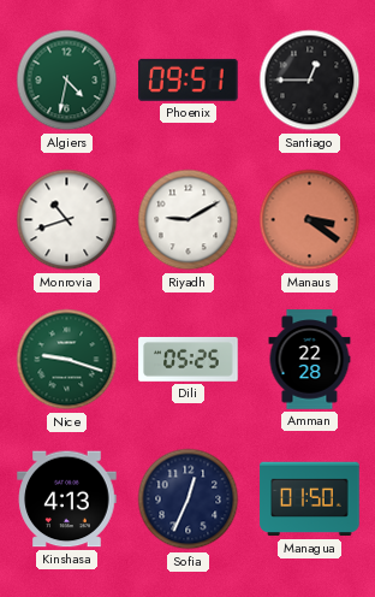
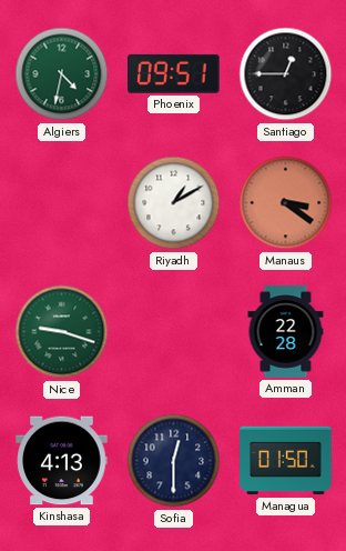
Monrovia: 10:42 -> none
Riyadh: 9:10 -> 1:10
Dili: 05:25 -> none
Sofia: 12:34 -> 12:30
